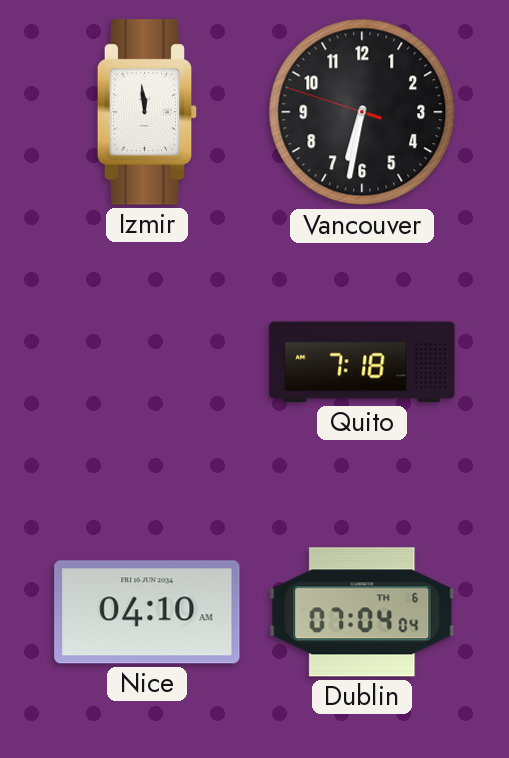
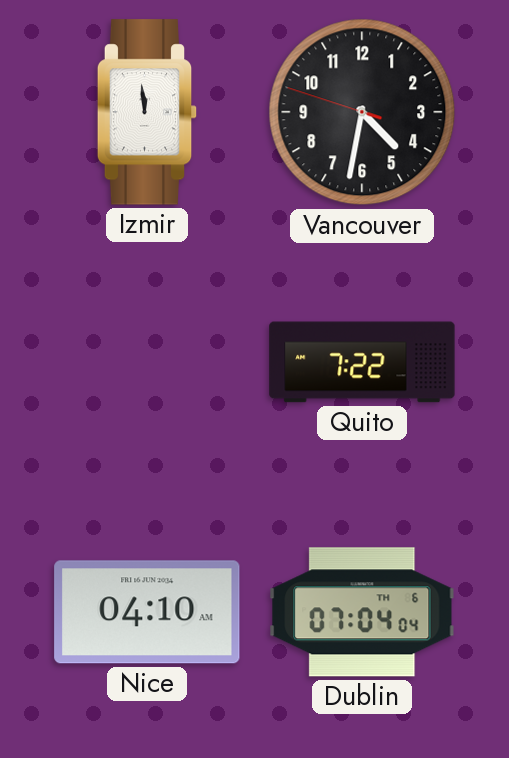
Vancouver: 6:31 -> 4:31
Quito: 7:18 -> 7:22
